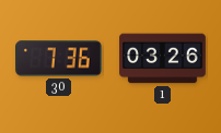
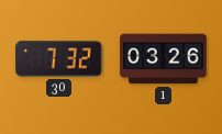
30: 7:36 -> 7:32
